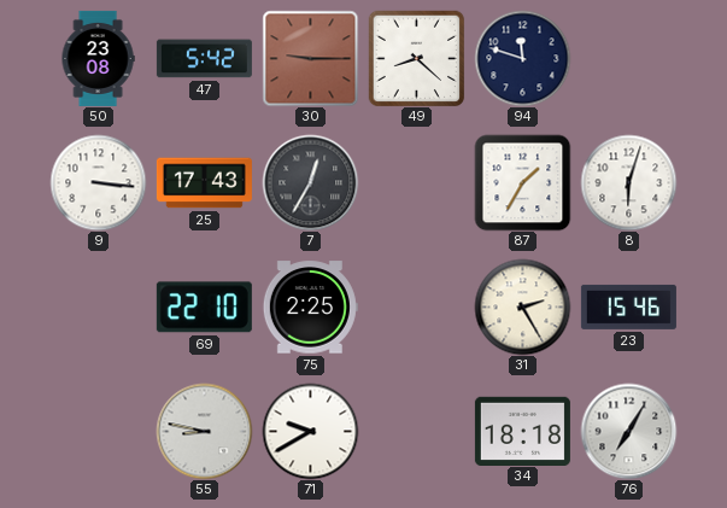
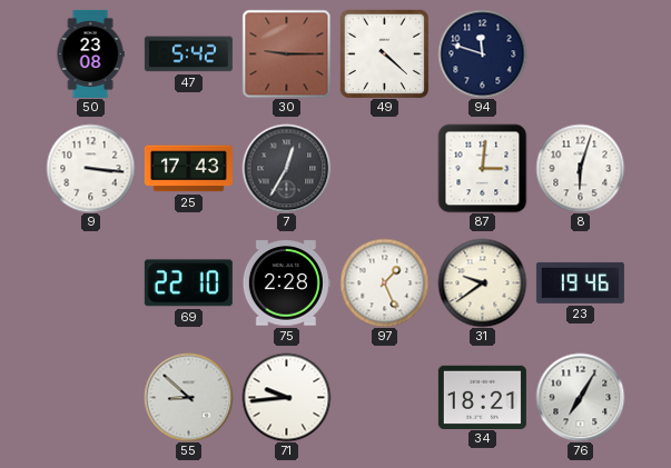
49: 8:22 -> 4:22
87: 1:35 -> 3:01
75: 2:25 -> 2:28
97: none -> 1:26
31: 2:25 -> 9:39
23: 15:46 -> 19:46
55: 8:47 -> 8:52
71: 9:40 -> 9:44
34: 18:18 -> 18:21
